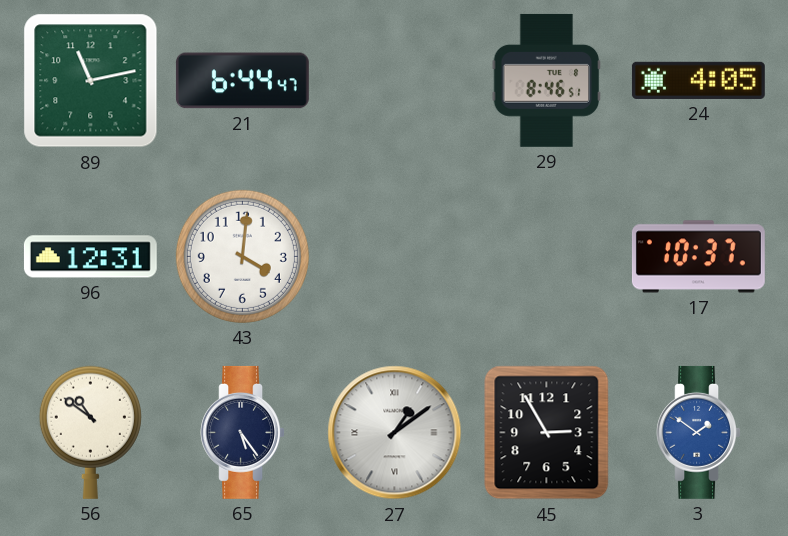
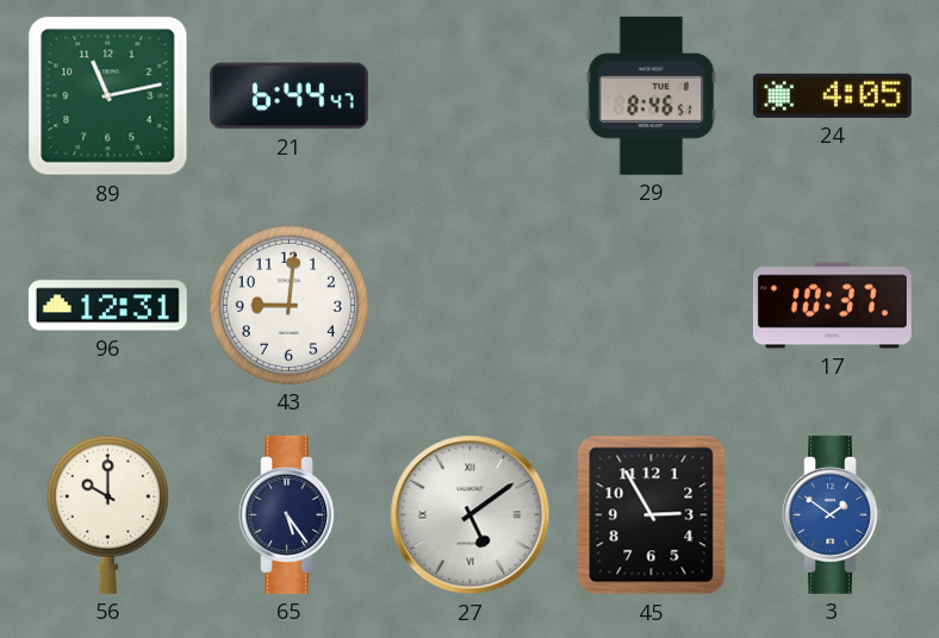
43: 4:01 -> 9:01
56: 10:51 -> 10:00
27: 1:09 -> 5:09
